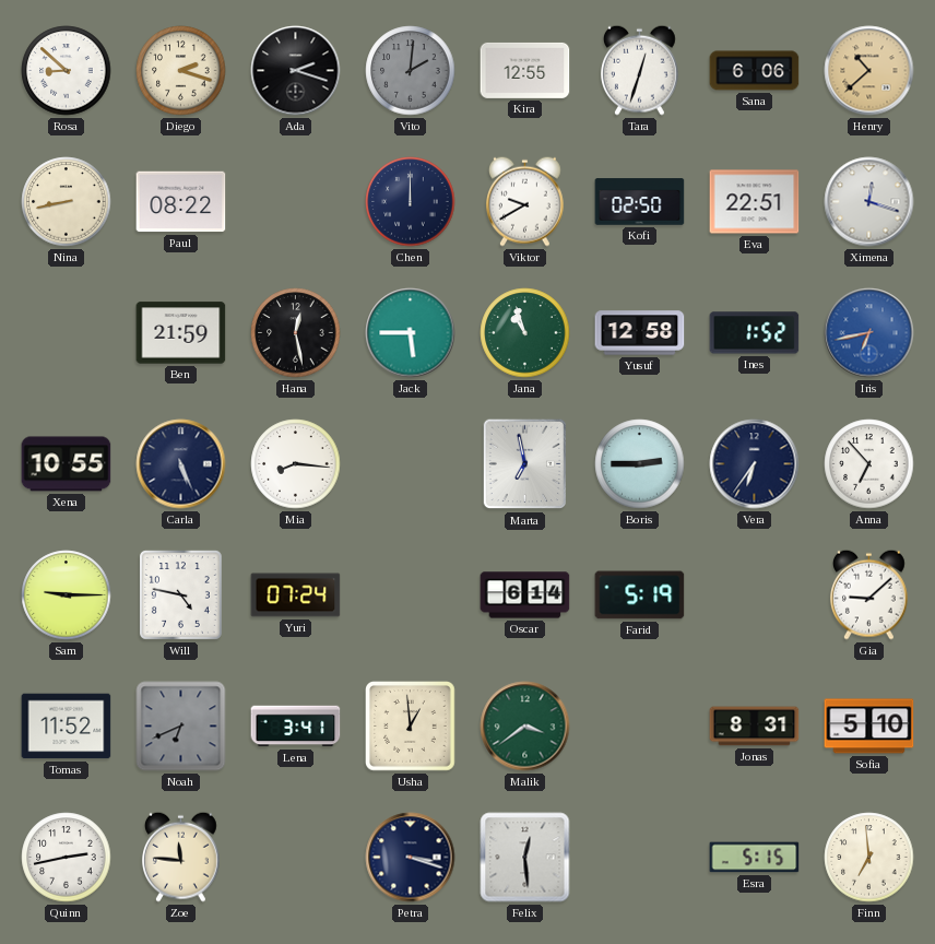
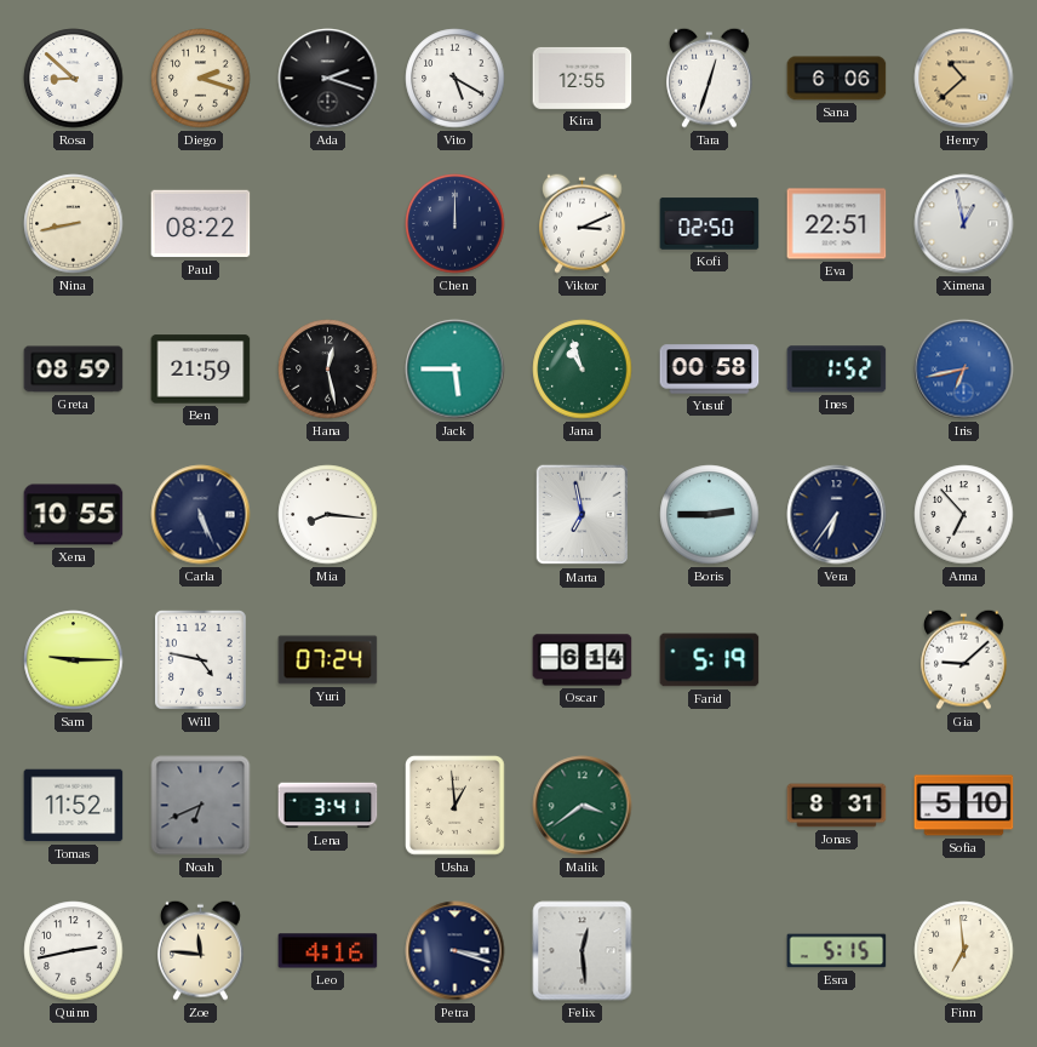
Vito: 2:01 -> 5:20
Vito dial: grey -> white
Viktor: 9:40 -> 3:11
Ximena: 12:18 -> 12:58
Greta: none -> 08:59
Yusuf: 12:58 -> 00:58
Leo: none -> 4:16
